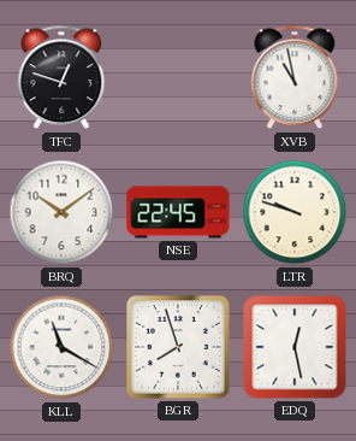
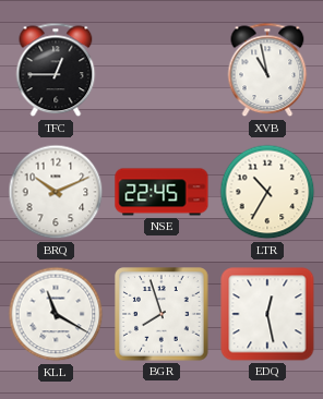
TFC: 12:48 -> 12:45
BRQ: 10:09 -> 10:11
LTR: 9:48 -> 10:35
